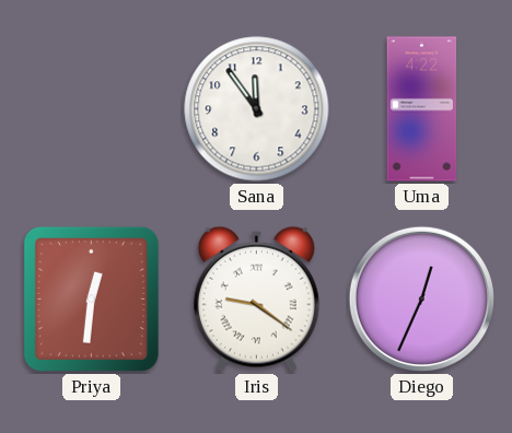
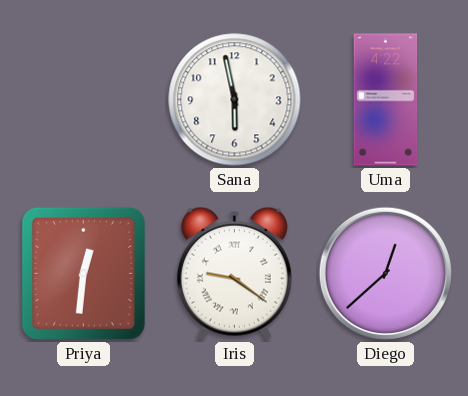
Sana: 11:54 -> 5:58
Diego: 12:34 -> 12:38
